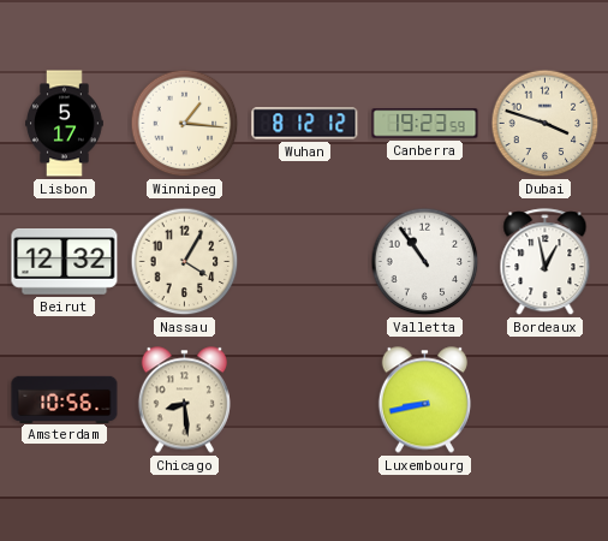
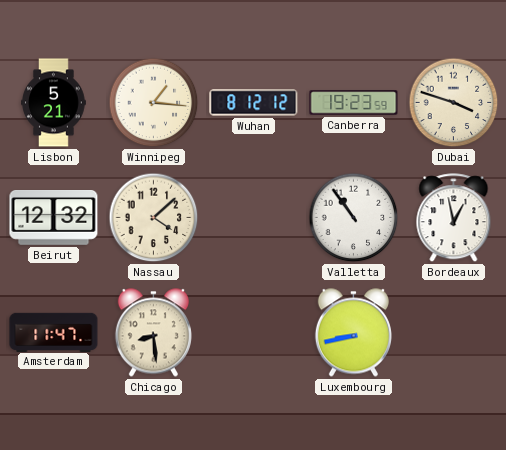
Lisbon: 5:17 -> 5:21
Nassau: 4:05 -> 4:08
Amsterdam: 10:56 -> 11:47
